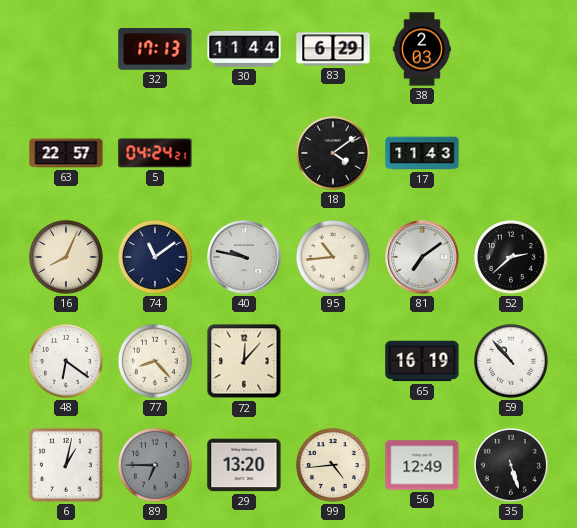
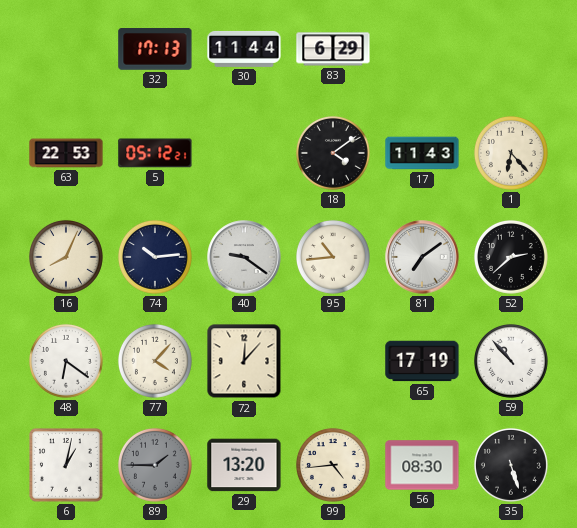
38: 2:03 -> none
63: 22:57 -> 22:53
5: 04:24 -> 05:12
1: none -> 6:23
74: 11:09 -> 10:14
40: 9:47 -> 9:21
77: 8:23 -> 4:07
65: 16:19 -> 17:19
89: 6:45 -> 1:45
56: 12:49 -> 08:30
